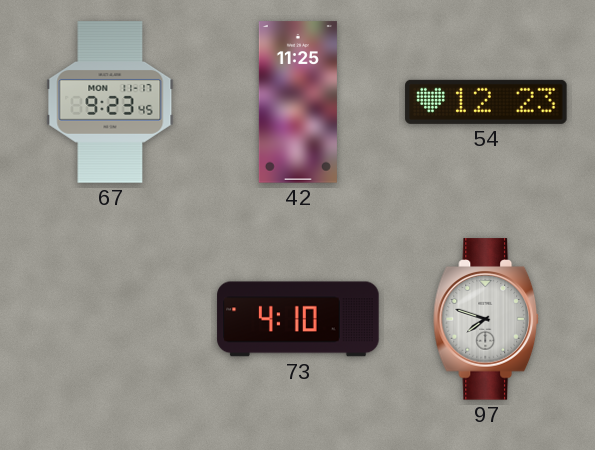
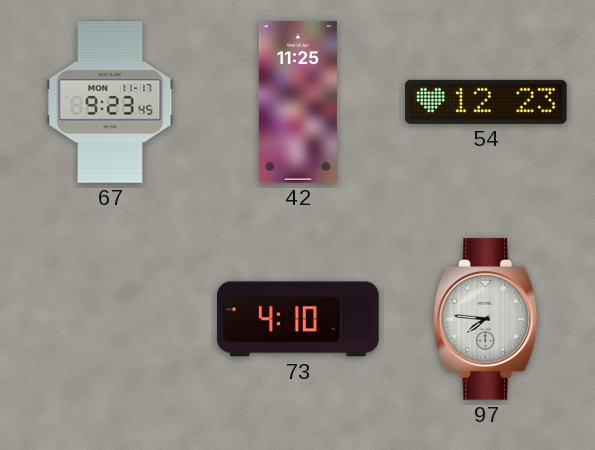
97: 7:48 -> 7:46
